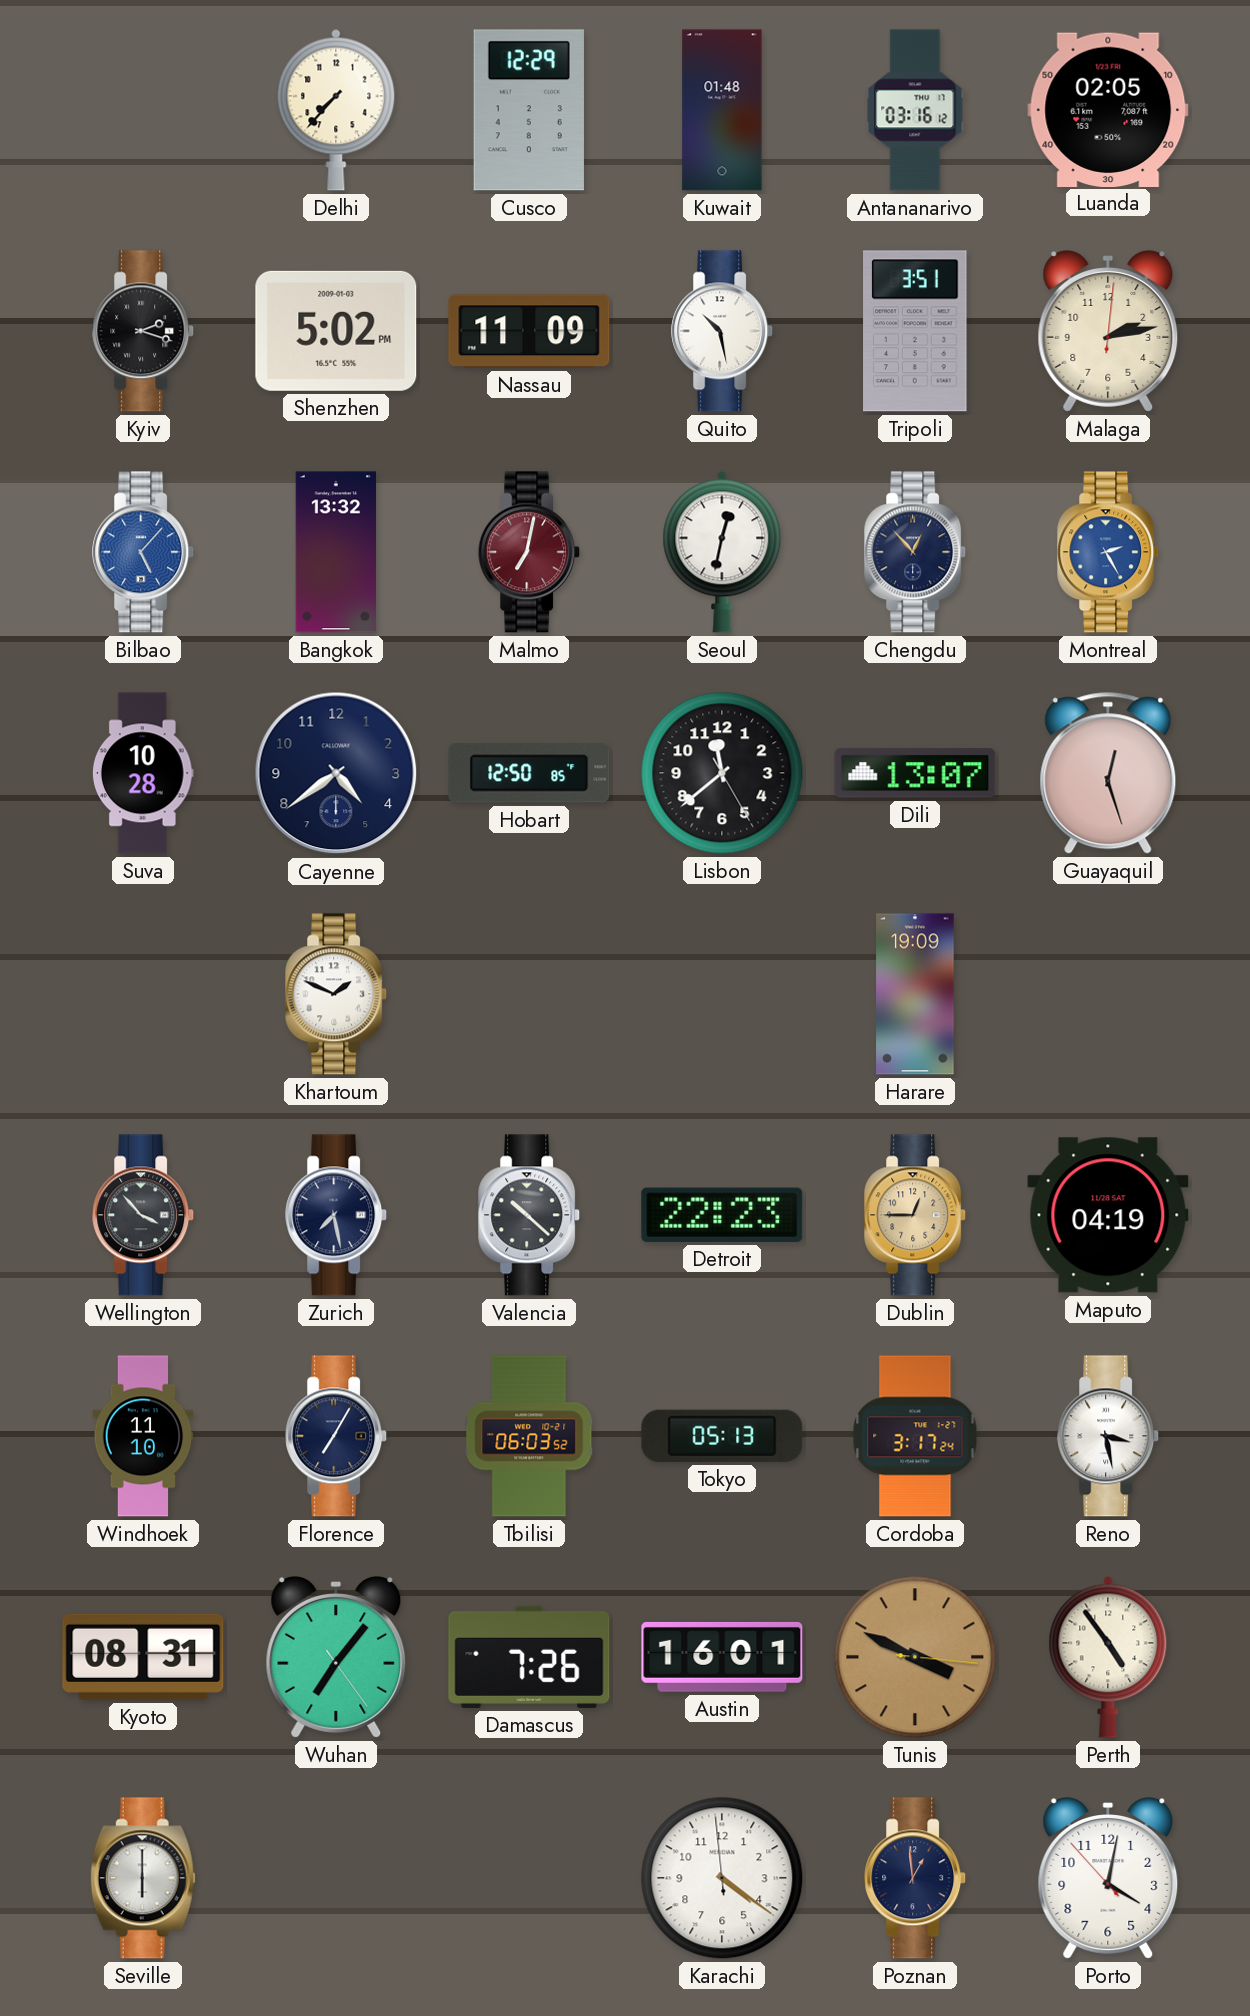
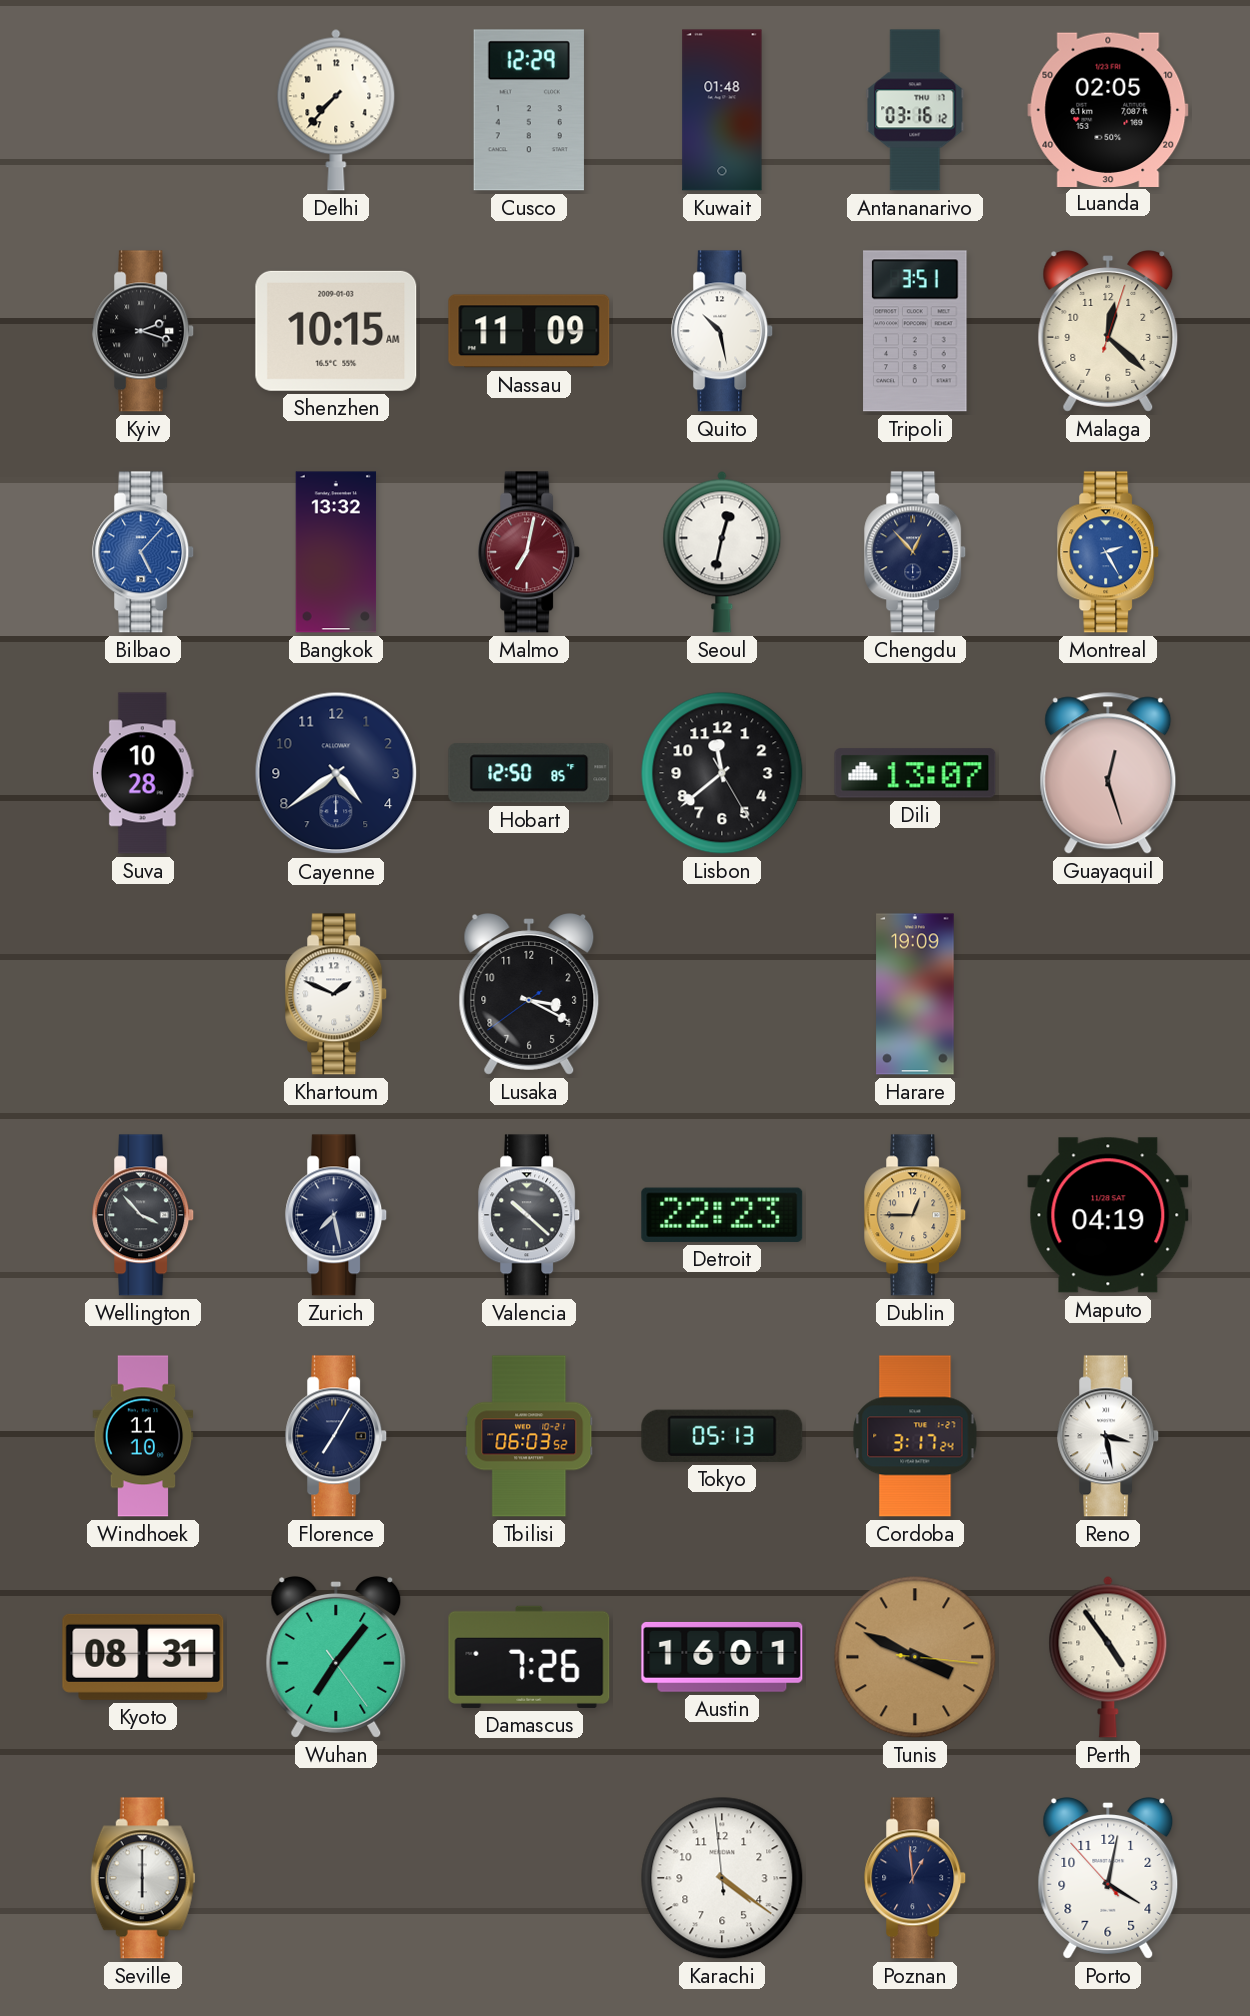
Shenzhen: 5:02 -> 10:15
Malaga: 2:13 -> 12:22
Lusaka: none -> 3:19
